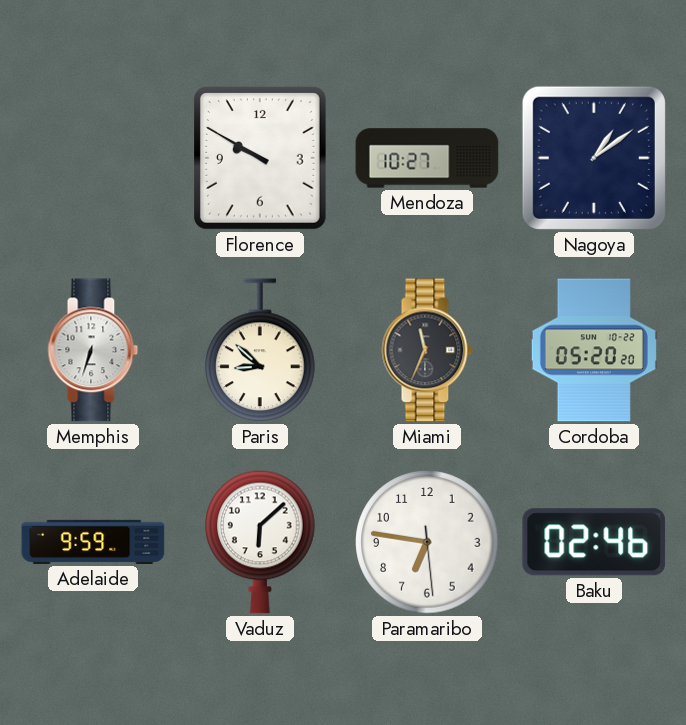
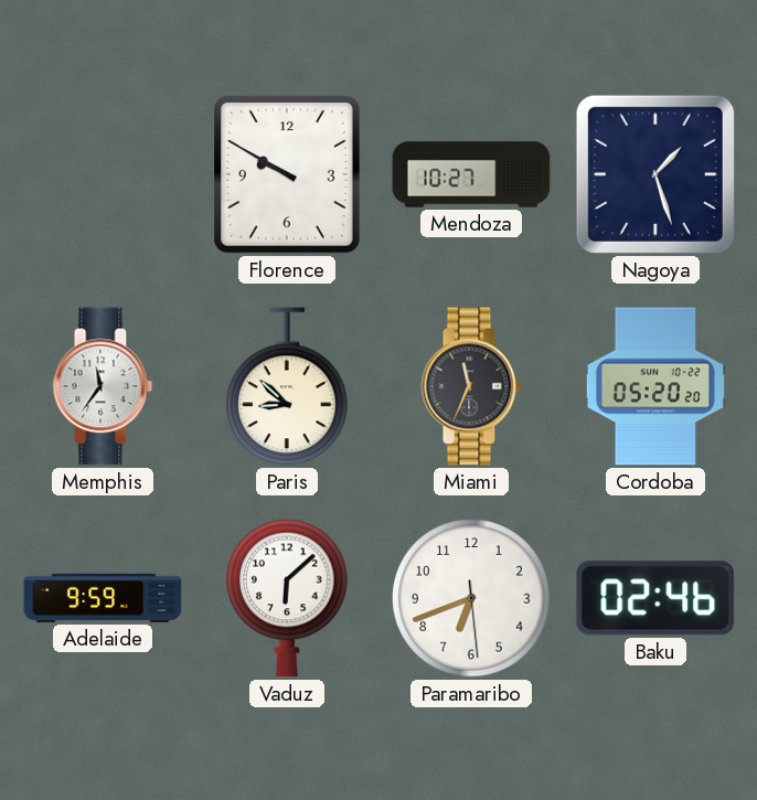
Nagoya: 1:09 -> 1:27
Memphis: 6:33 -> 11:36
Paramaribo: 6:46 -> 6:41
